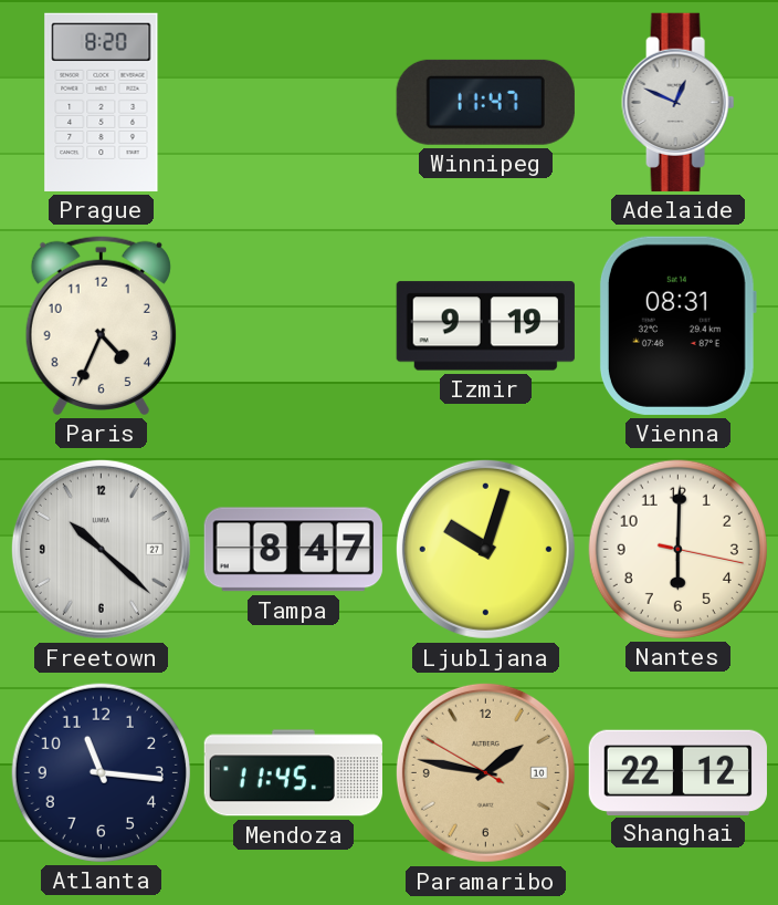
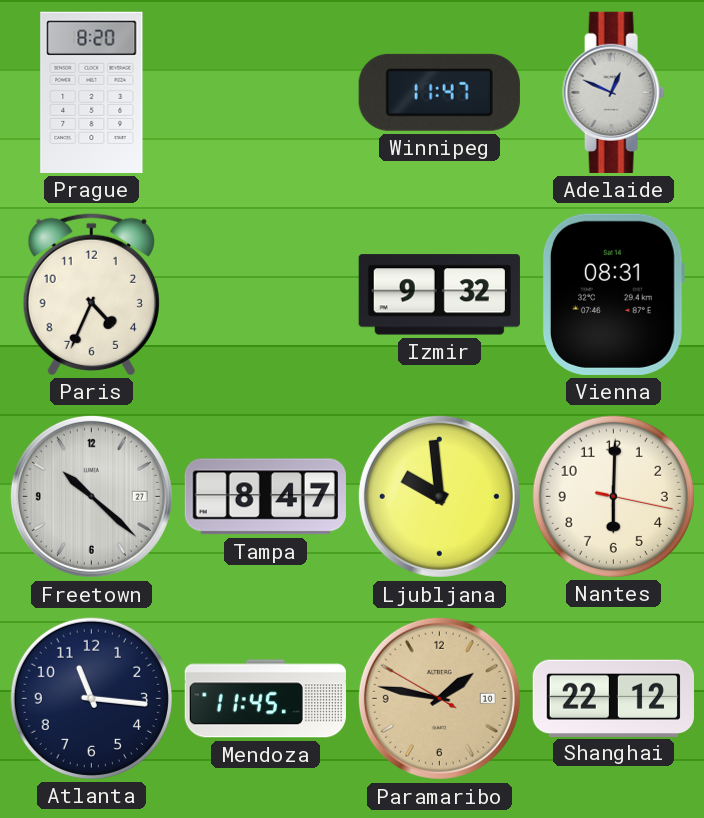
Izmir: 9:19 -> 9:32
Ljubljana: 10:03 -> 9:59
